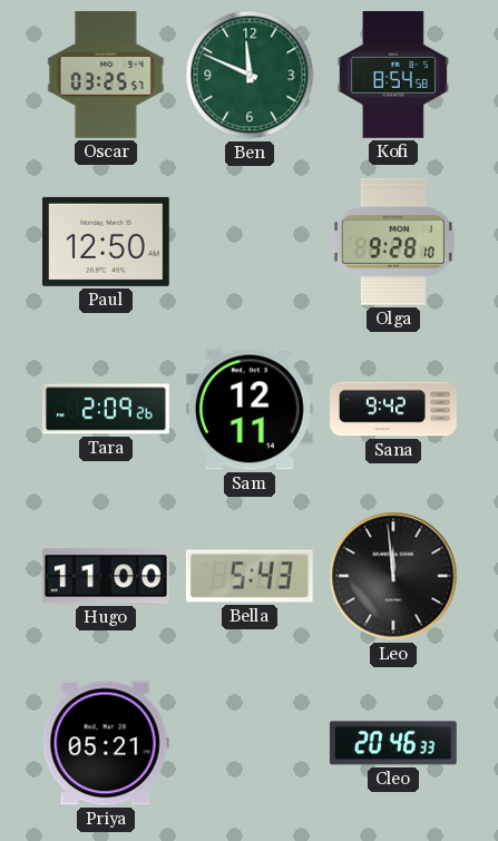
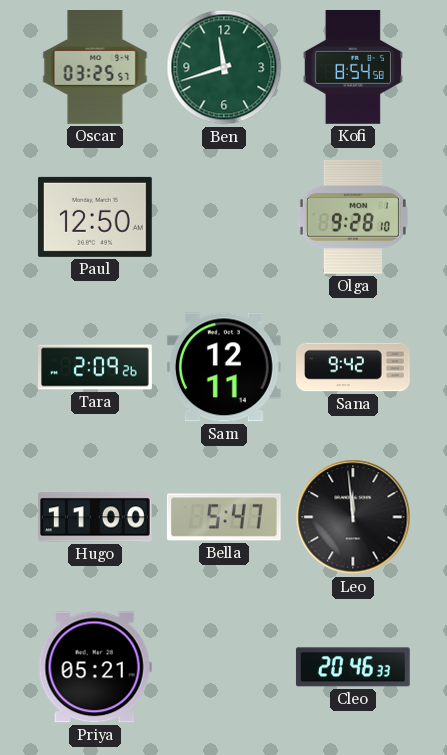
Ben: 11:49 -> 11:42
Bella: 5:43 -> 5:47
